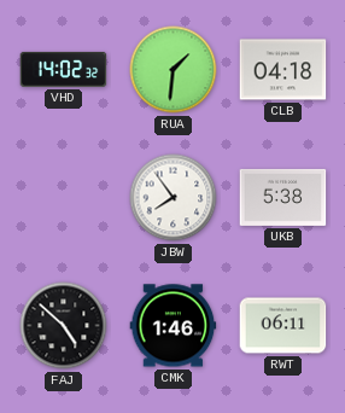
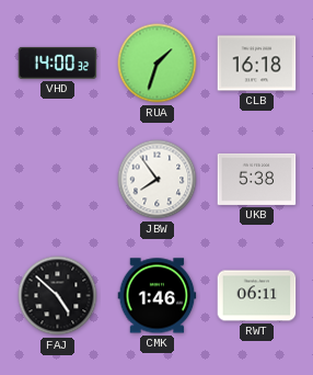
VHD: 14:02 -> 14:00
RUA: 1:31 -> 1:33
CLB: 04:18 -> 16:18
